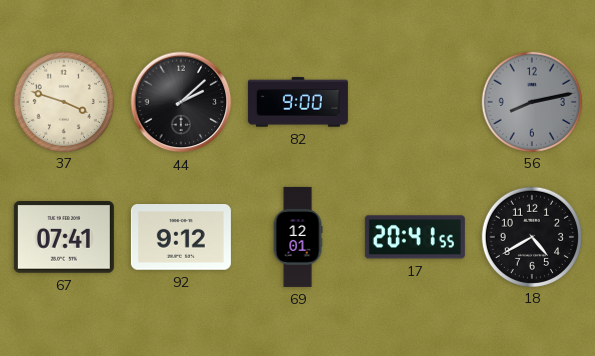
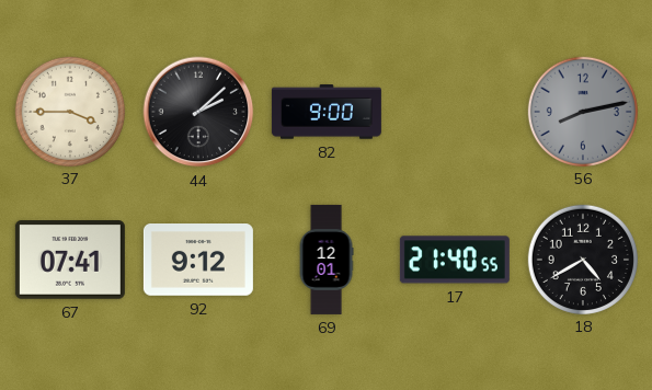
37: 3:48 -> 3:45
17: 20:41 -> 21:40
